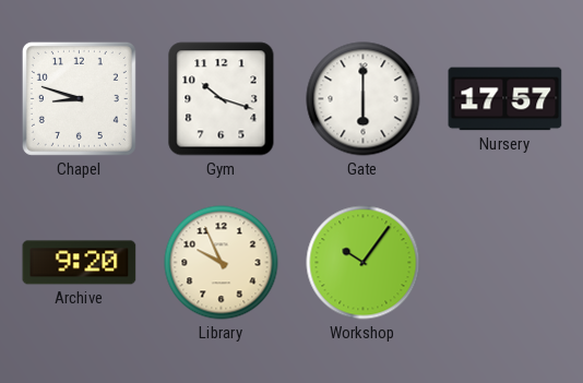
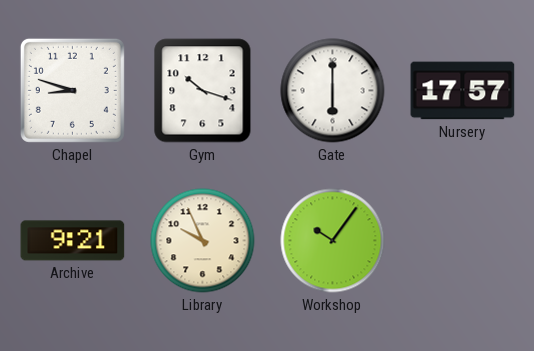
Archive: 9:20 -> 9:21
